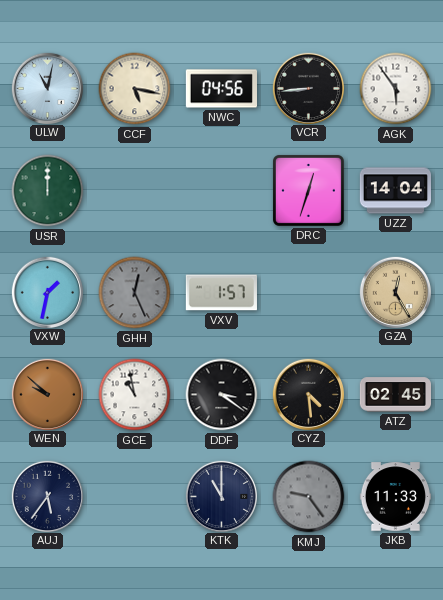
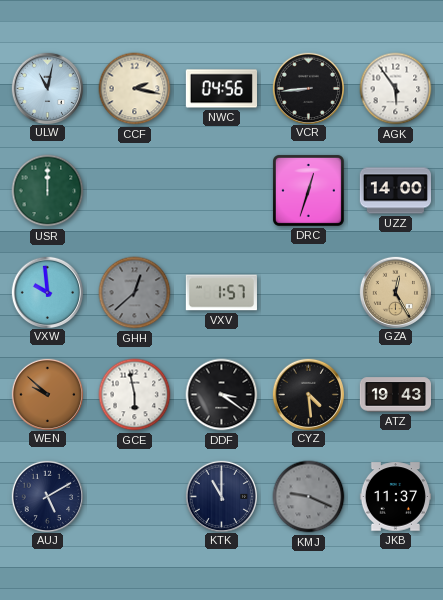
CCF: 5:17 -> 2:17
UZZ: 14:04 -> 14:00
VXW: 1:32 -> 9:59
GHH: 12:26 -> 12:38
GCE: 10:58 -> 5:58
ATZ: 02:45 -> 19:43
AUJ: 5:36 -> 5:10
KMJ: 9:24 -> 9:19
JKB: 11:33 -> 11:37
